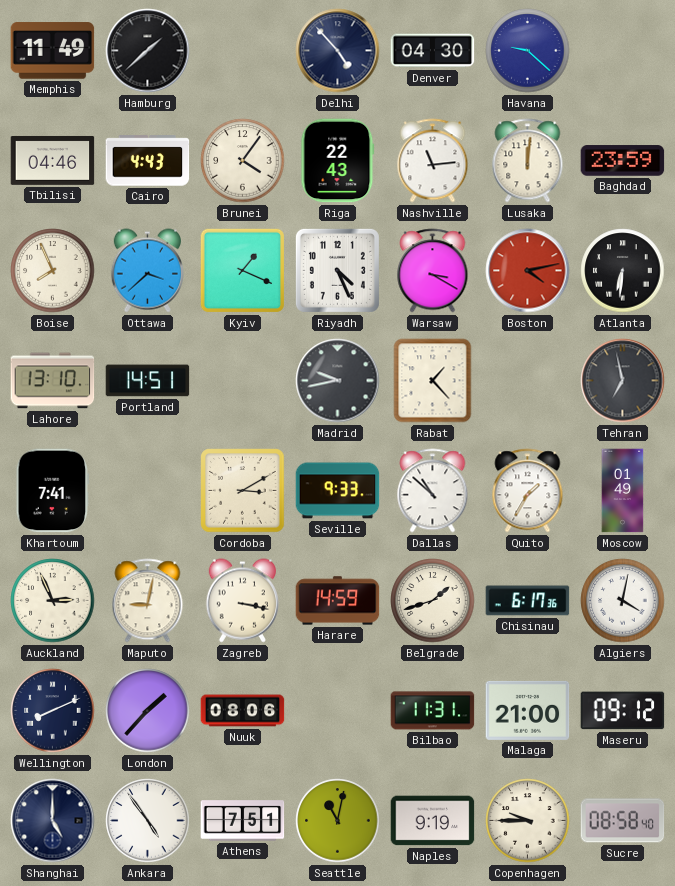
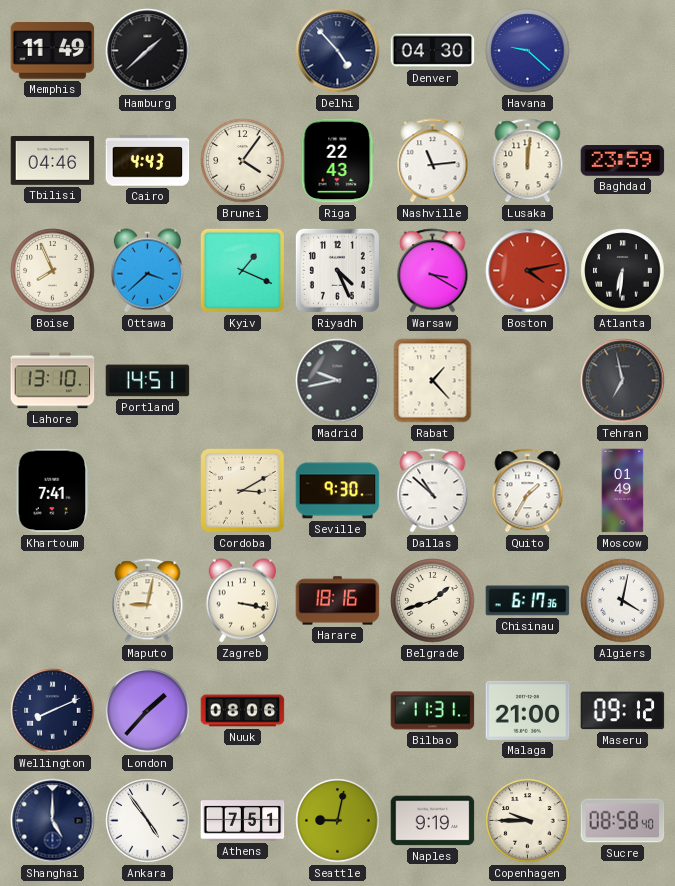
Seville: 9:33 -> 9:30
Auckland: 2:56 -> none
Harare: 14:59 -> 18:16
Seattle: 11:02 -> 9:02
